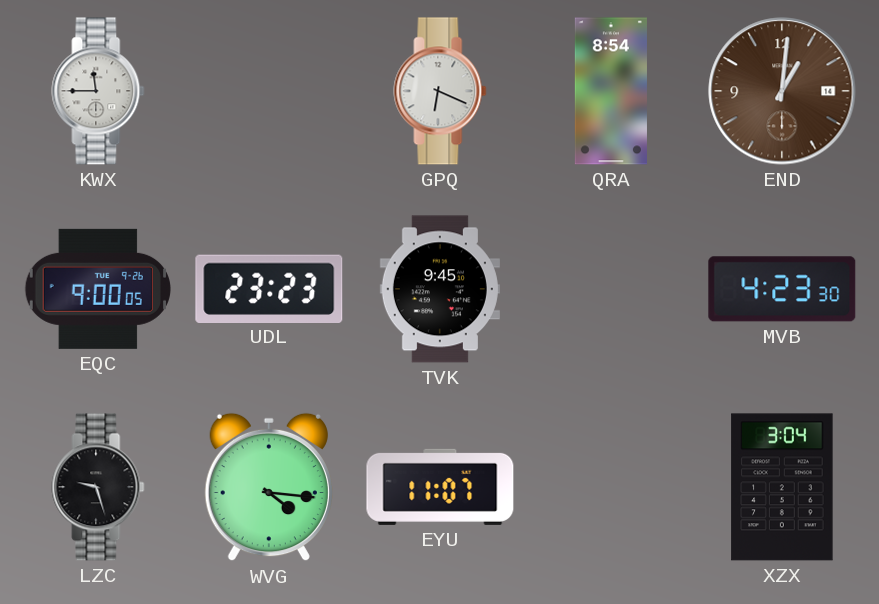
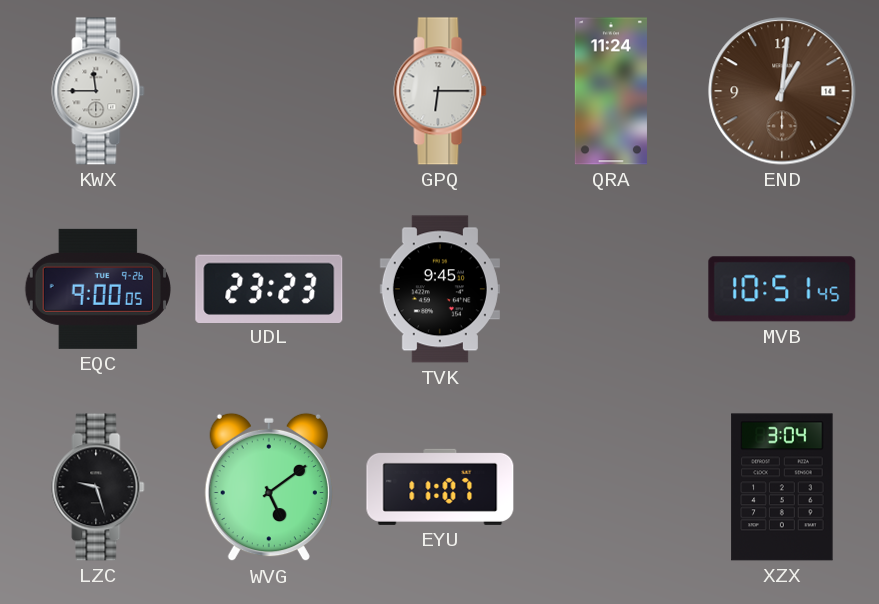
GPQ: 6:19 -> 6:15
QRA: 8:54 -> 11:24
MVB: 4:23 -> 10:51
WVG: 4:16 -> 5:09
